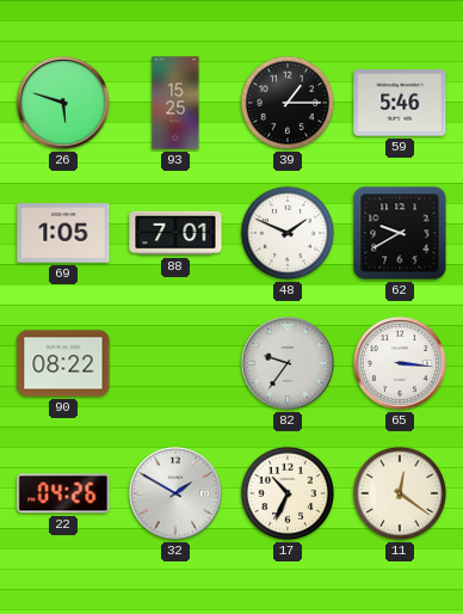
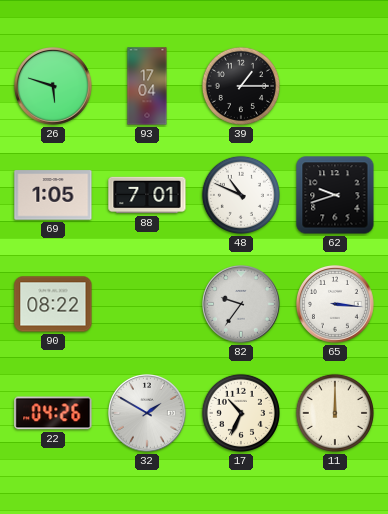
93: 15:25 -> 17:04
59: 5:46 -> none
48: 1:49 -> 10:49
62: 9:40 -> 9:42
11: 12:21 -> 12:00
